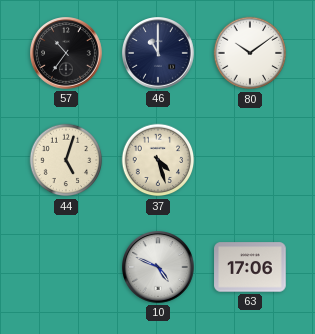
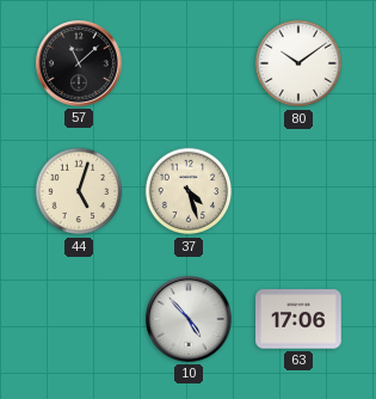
57: 10:36 -> 11:08
46: 11:00 -> none
10: 4:49 -> 4:53
